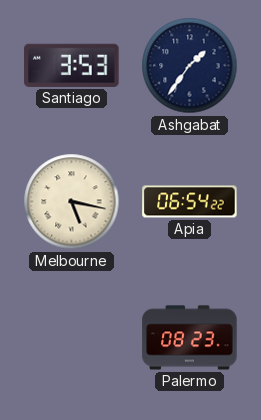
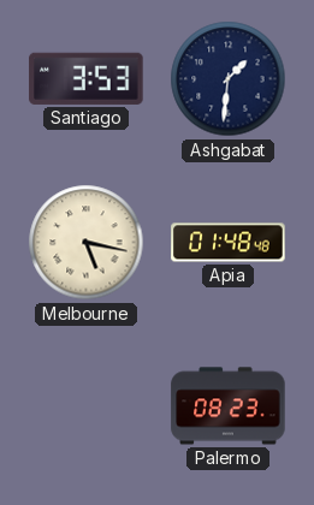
Ashgabat: 1:36 -> 1:31
Apia: 06:54 -> 01:48
